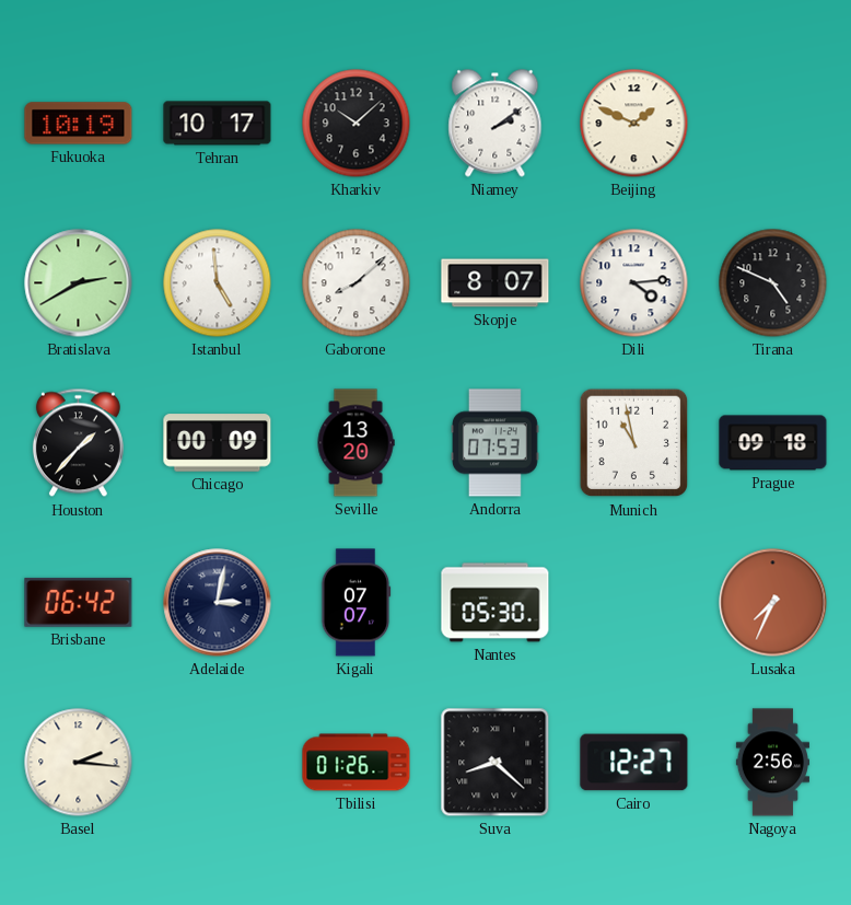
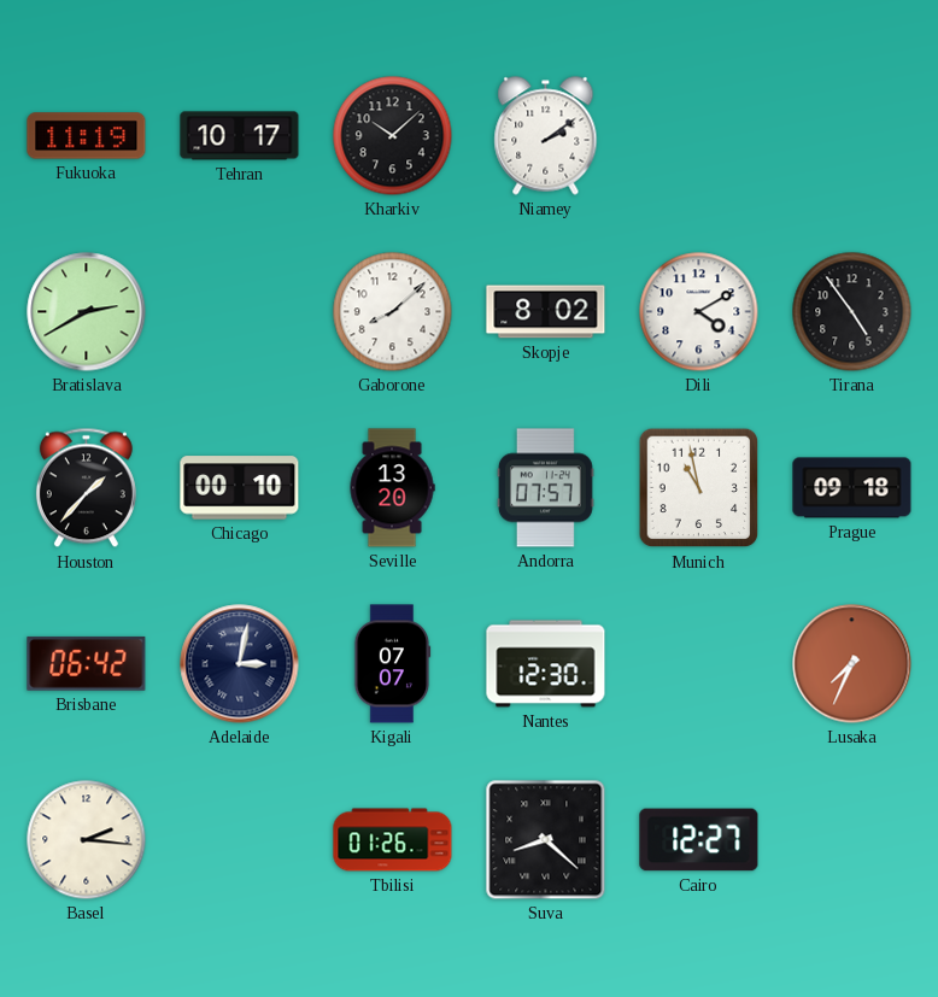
Fukuoka: 10:19 -> 11:19
Beijing: 1:49 -> none
Istanbul: 4:59 -> none
Skopje: 8:07 -> 8:02
Dili: 4:14 -> 4:10
Tirana: 4:49 -> 4:54
Chicago: 00:09 -> 00:10
Andorra: 07:53 -> 07:57
Nantes: 05:30 -> 12:30
Nagoya: 2:56 -> none
